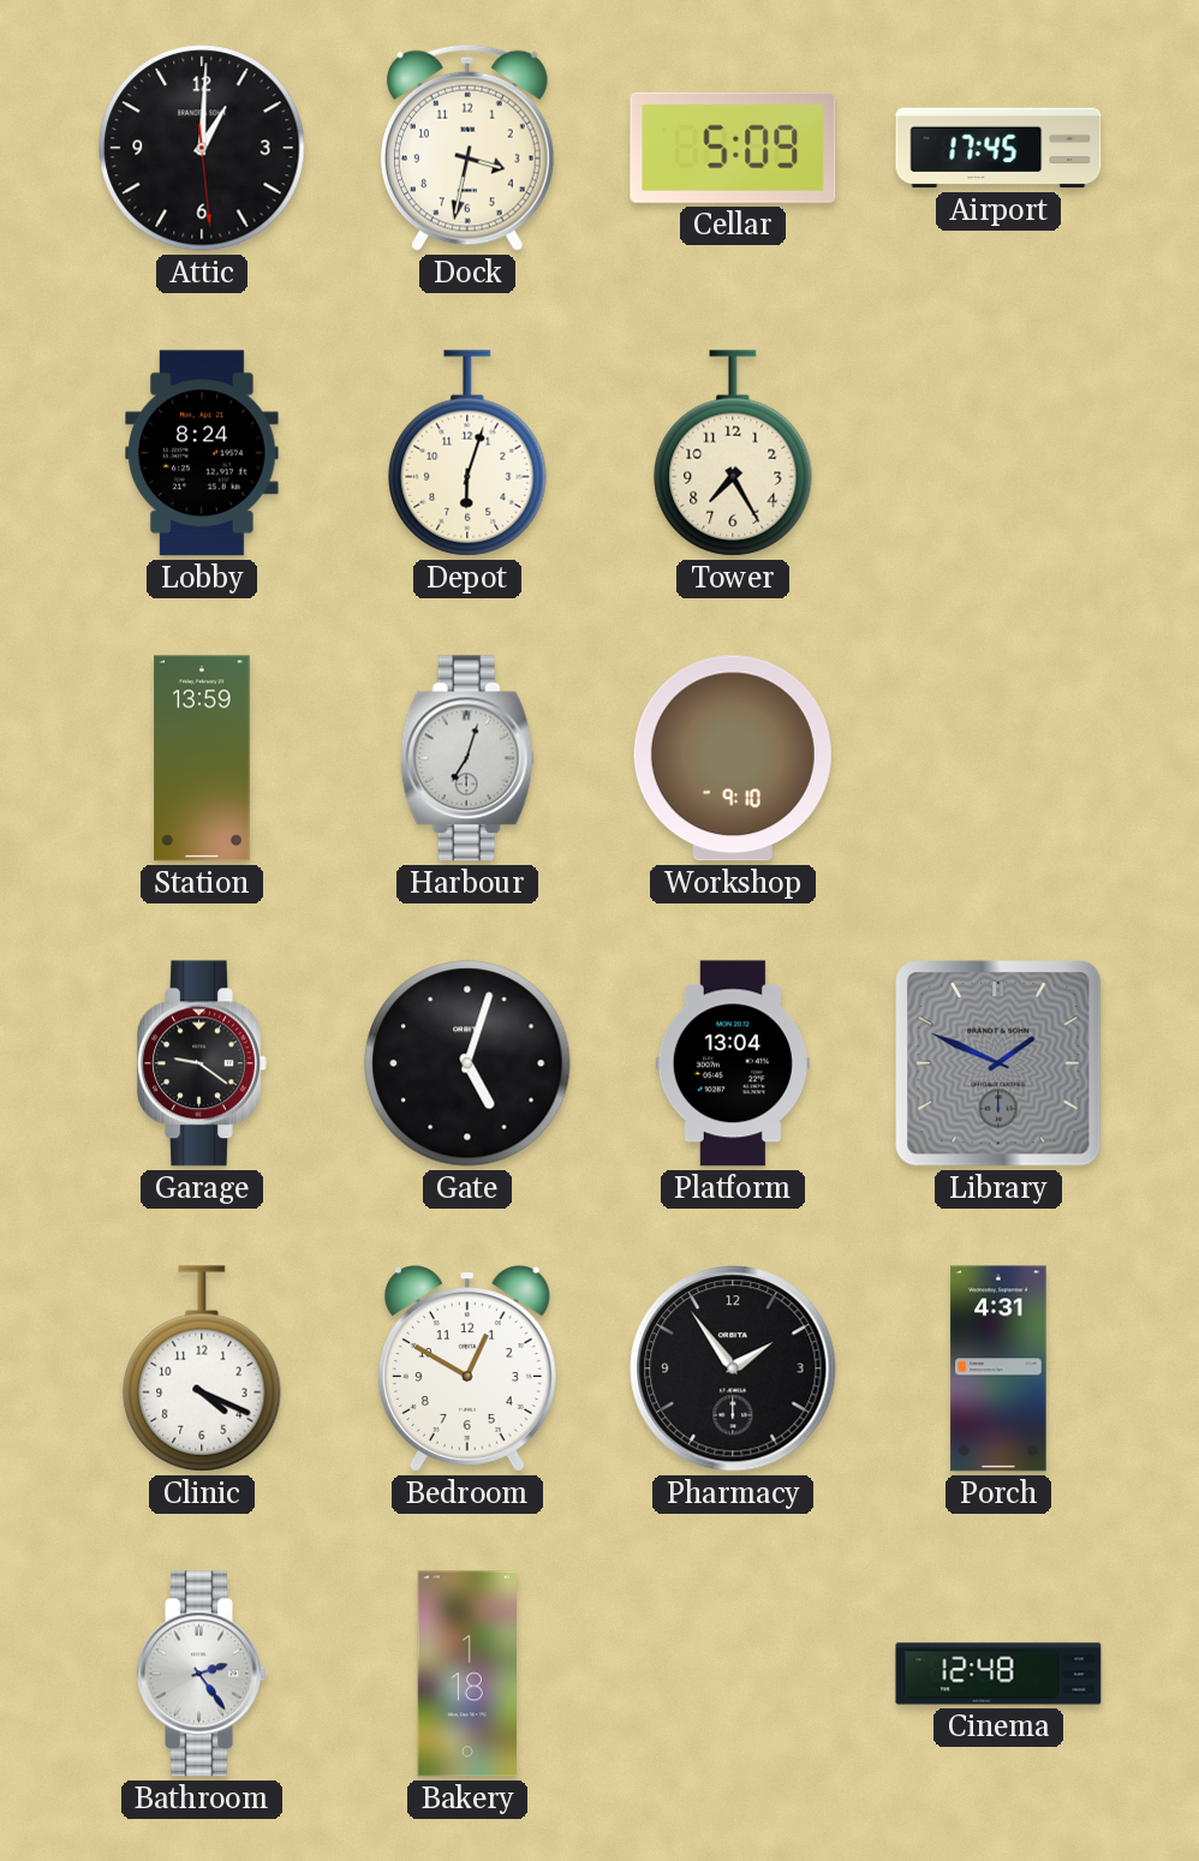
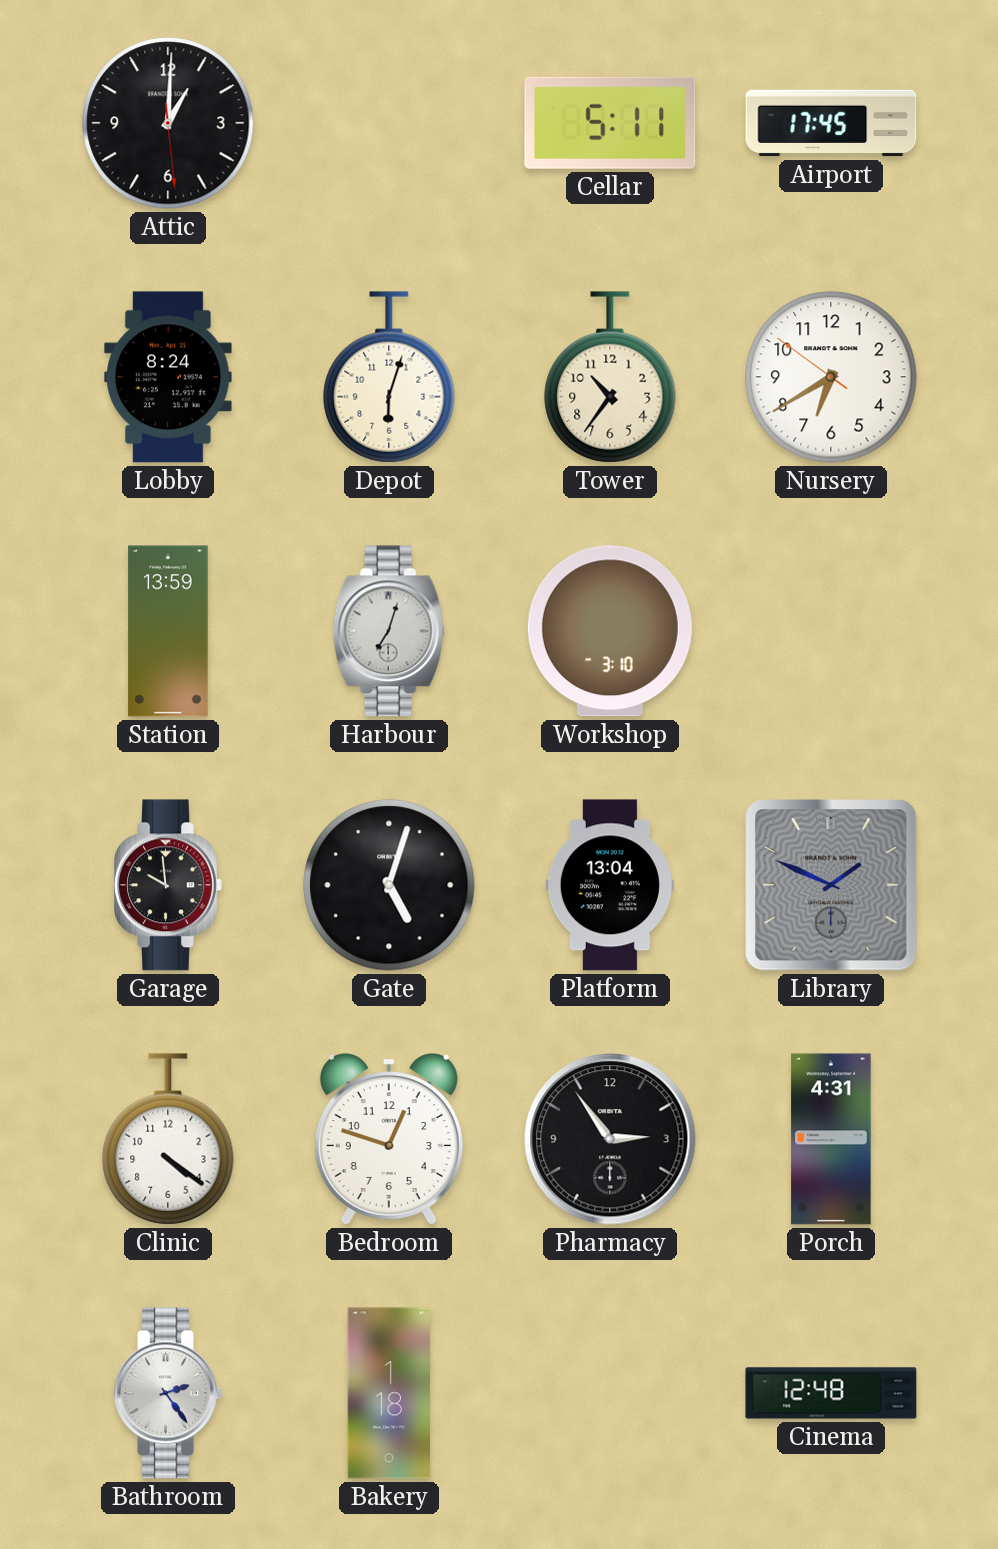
Dock: 3:32 -> none
Cellar: 5:09 -> 5:11
Tower: 7:25 -> 10:36
Nursery: none -> 6:39
Workshop: 9:10 -> 3:10
Garage: 9:21 -> 9:59
Clinic: 4:19 -> 4:21
Bedroom: 12:50 -> 12:48
Pharmacy: 1:54 -> 2:54
